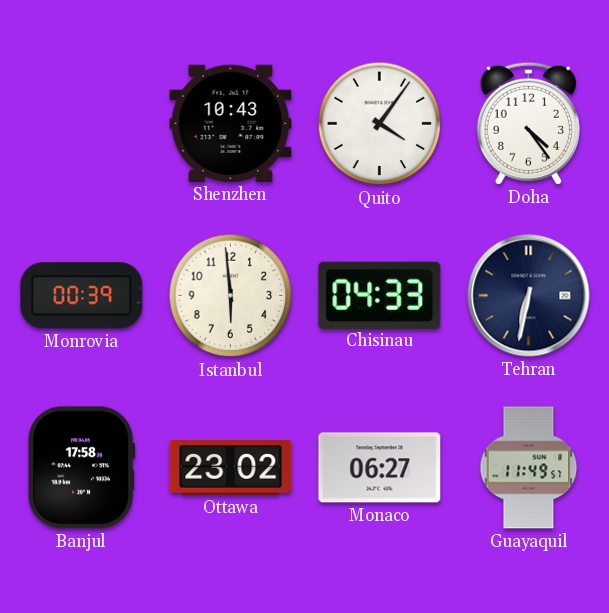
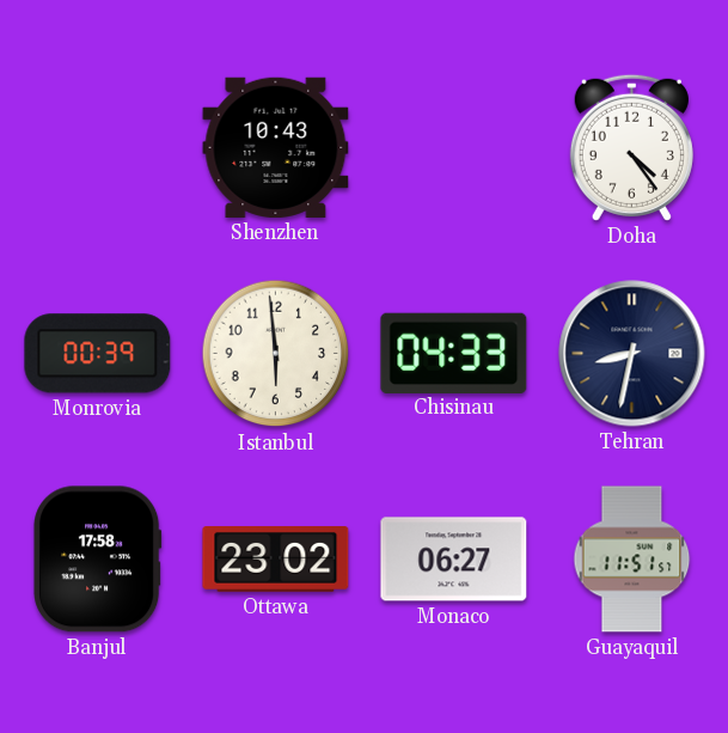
Quito: 4:06 -> none
Tehran: 6:32 -> 8:32
Guayaquil: 11:49 -> 11:51
